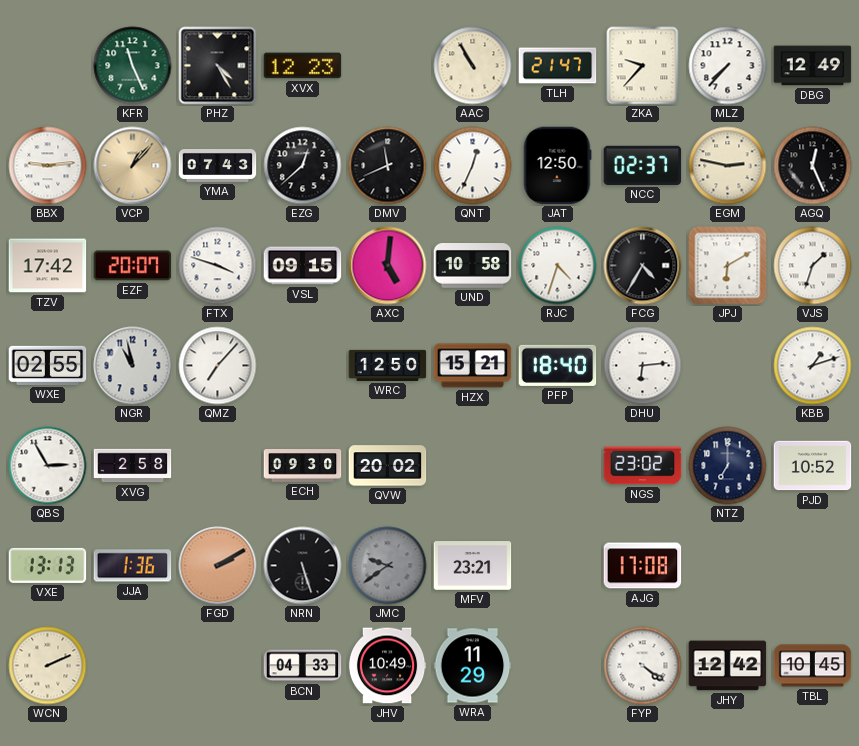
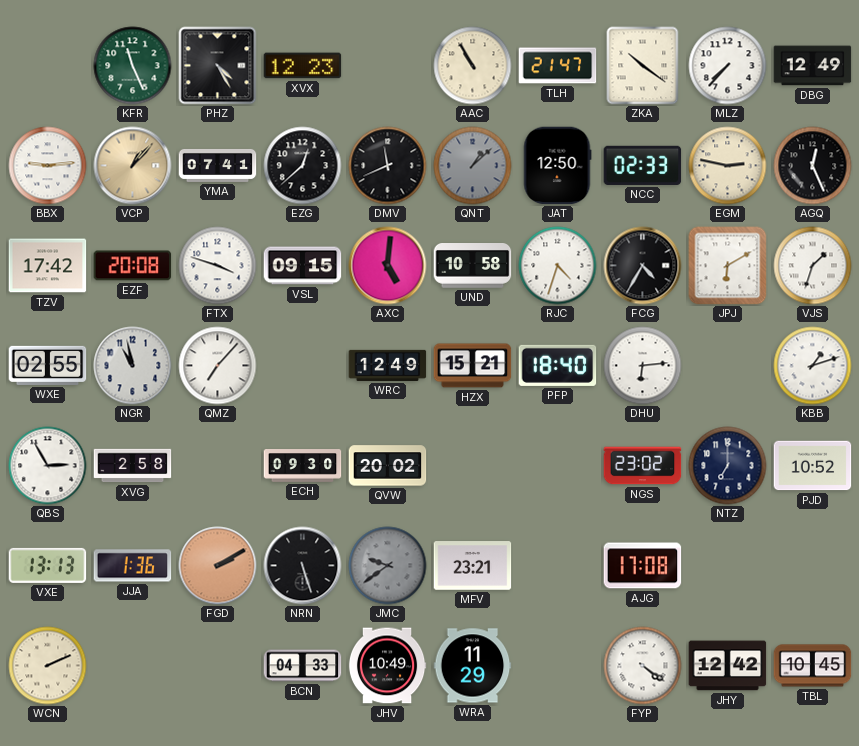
ZKA: 9:37 -> 10:21
YMA: 07:43 -> 07:41
QNT: 12:34 -> 1:08
QNT dial: white -> grey
NCC: 02:37 -> 02:33
EZF: 20:07 -> 20:08
WRC: 12:50 -> 12:49
